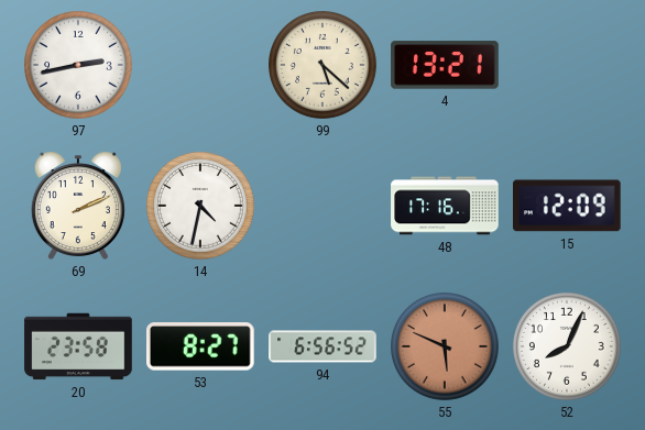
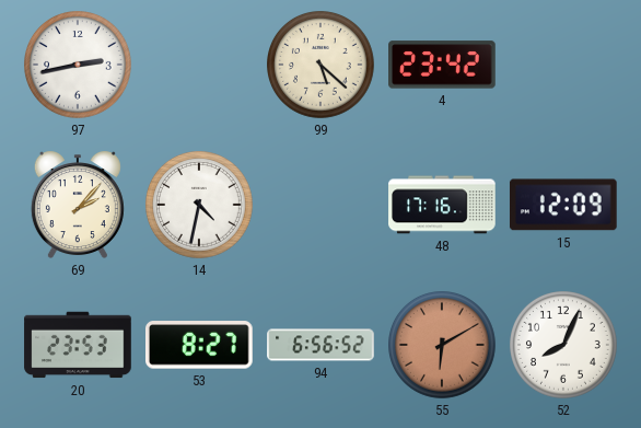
4: 13:21 -> 23:42
69: 2:11 -> 2:07
20: 23:58 -> 23:53
55: 5:49 -> 6:10
